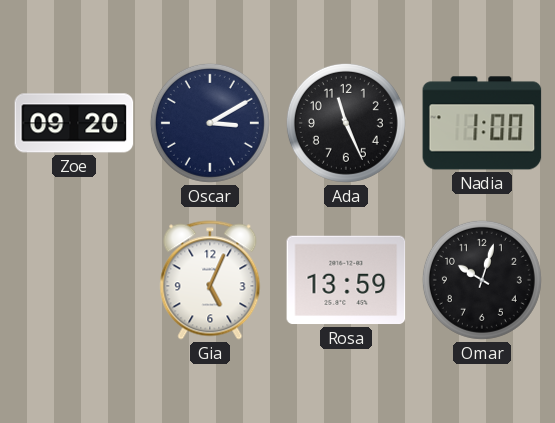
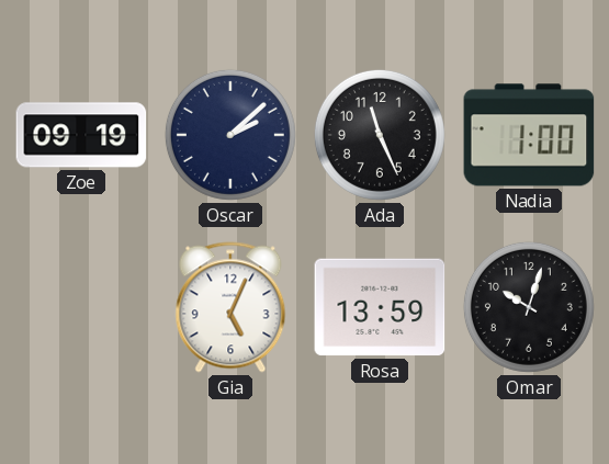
Zoe: 09:20 -> 09:19
Oscar: 3:10 -> 2:08
